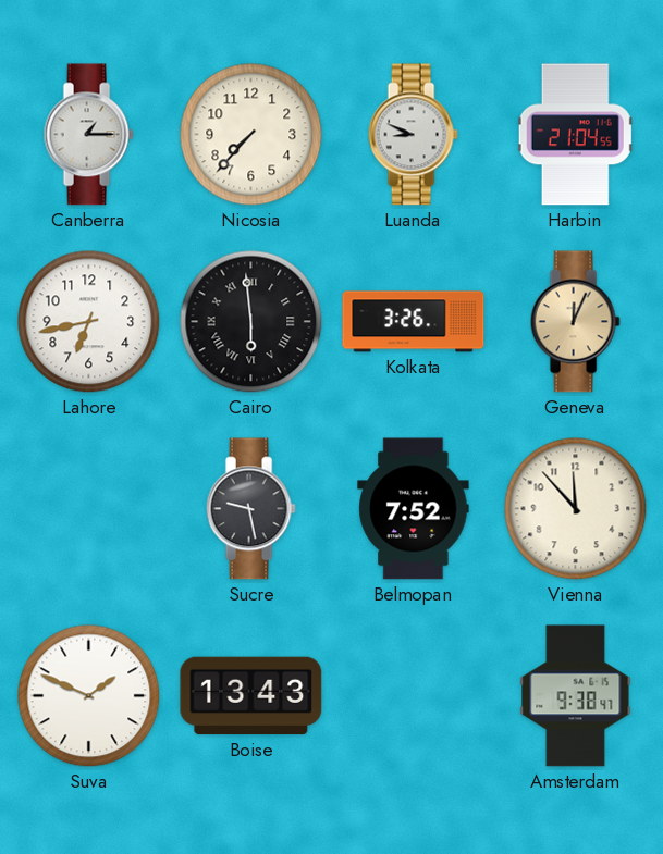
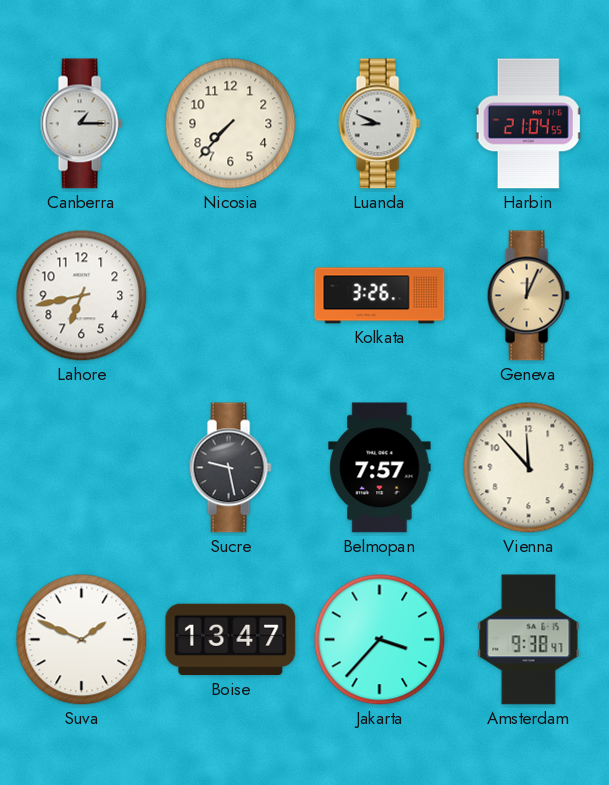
Cairo: 5:59 -> none
Belmopan: 7:52 -> 7:57
Boise: 13:43 -> 13:47
Jakarta: none -> 3:37
